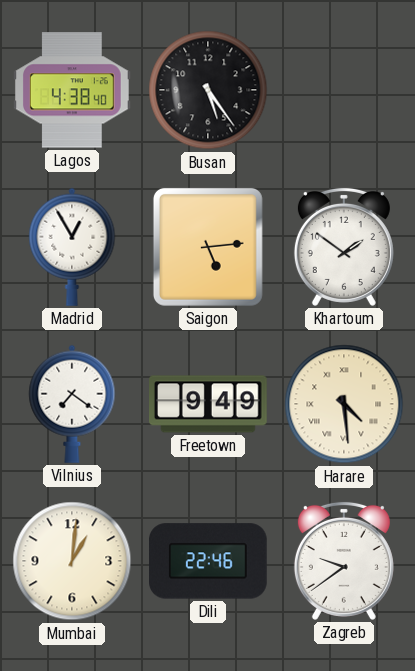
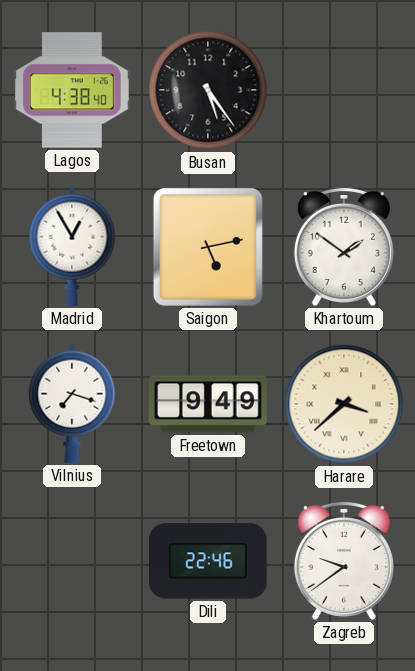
Saigon: 5:14 -> 5:13
Vilnius: 7:21 -> 7:18
Harare: 4:29 -> 3:38
Mumbai: 1:01 -> none
